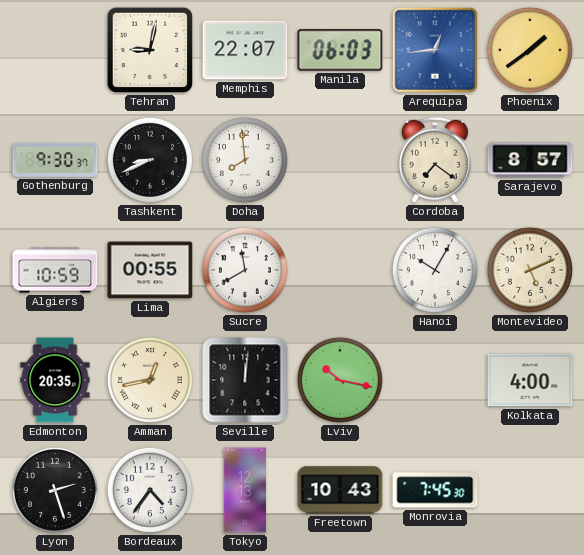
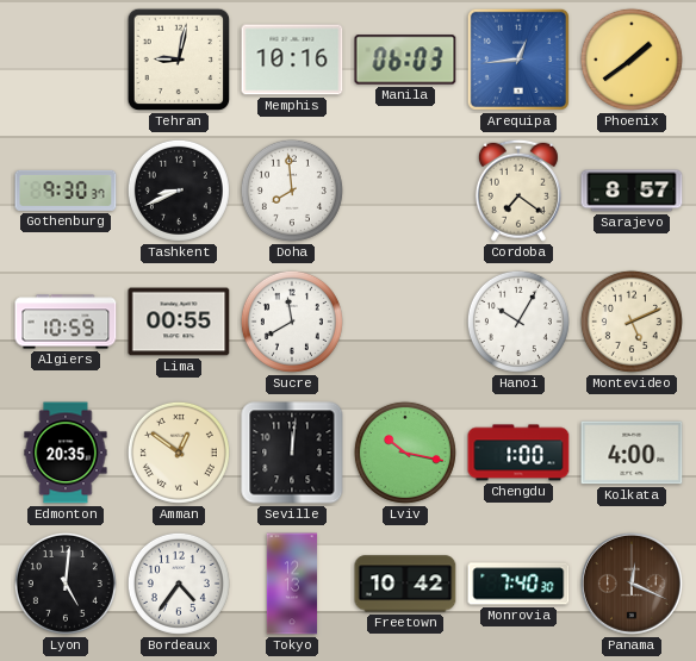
Memphis: 22:07 -> 10:16
Amman: 12:43 -> 12:51
Chengdu: none -> 1:00
Lyon: 2:27 -> 5:01
Freetown: 10:43 -> 10:42
Monrovia: 7:45 -> 7:40
Panama: none -> 12:19
